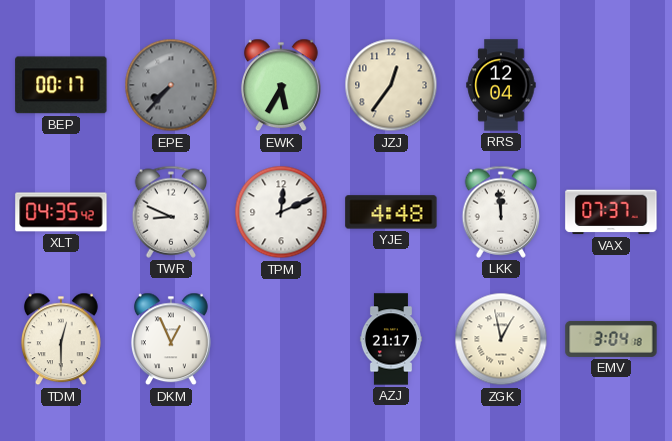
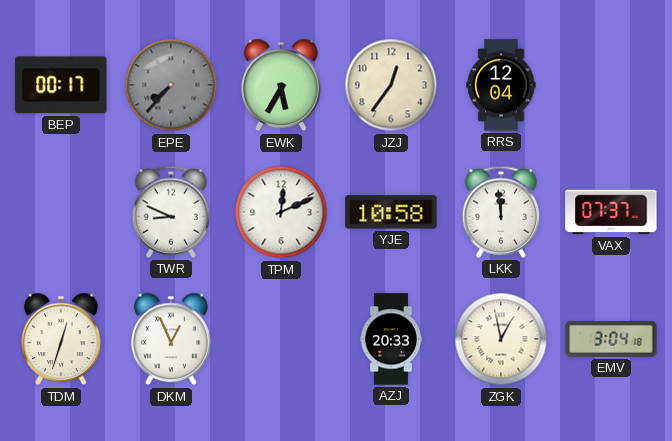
XLT: 04:35 -> none
YJE: 4:48 -> 10:58
TDM: 12:30 -> 12:33
AZJ: 21:17 -> 20:33
